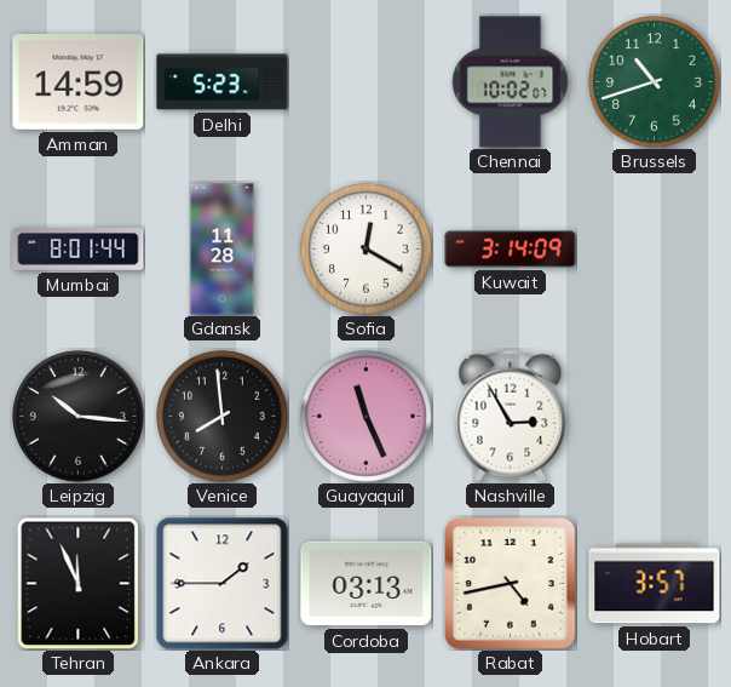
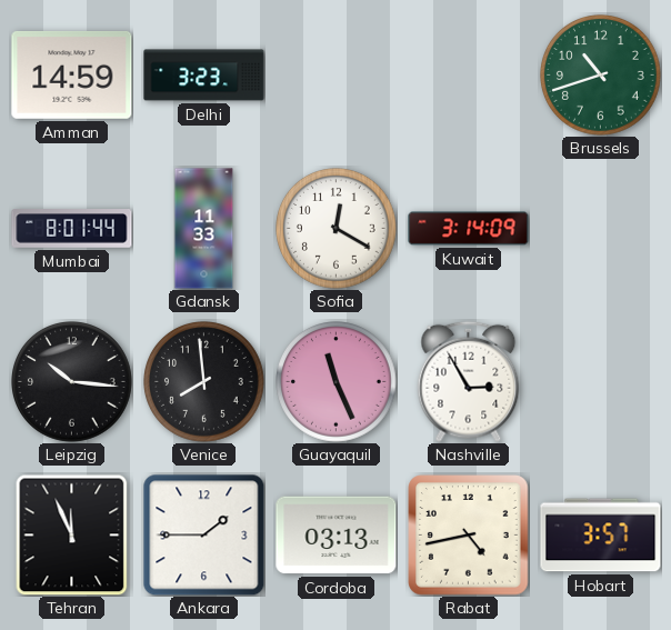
Delhi: 5:23 -> 3:23
Chennai: 10:02 -> none
Gdansk: 11:28 -> 11:33
